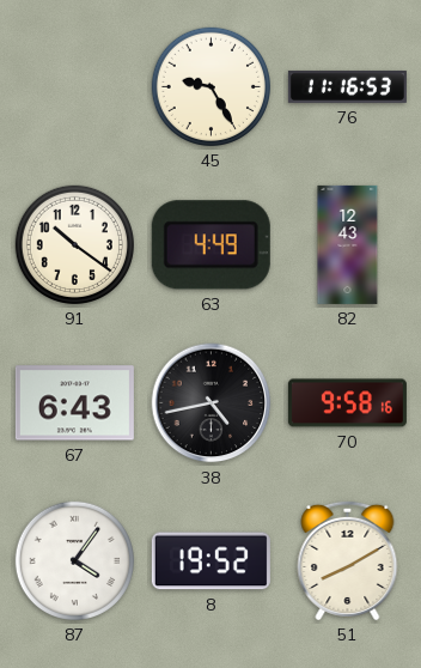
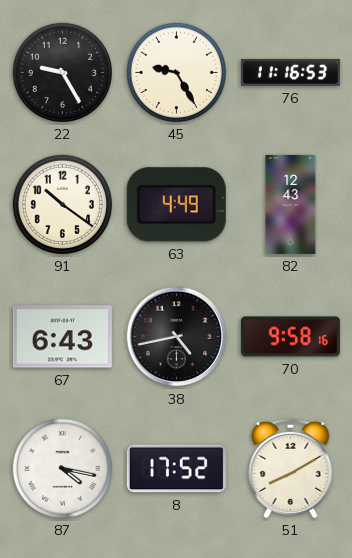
22: none -> 9:25
87: 4:06 -> 4:17
8: 19:52 -> 17:52
